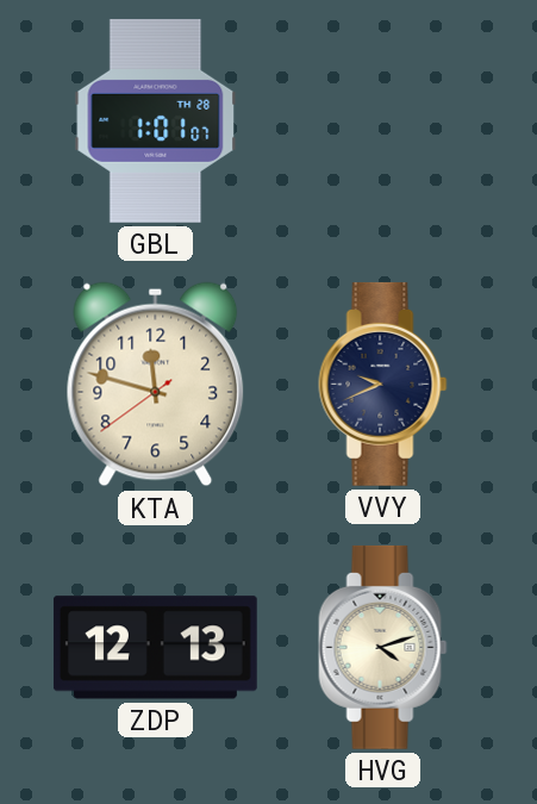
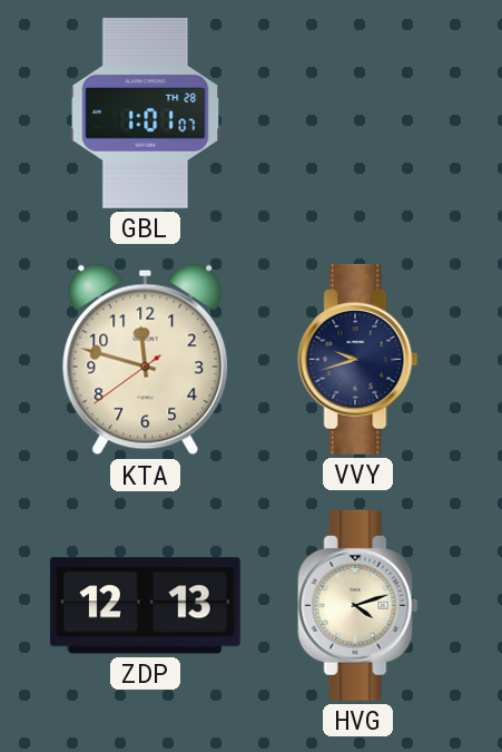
VVY: 9:41 -> 9:42
